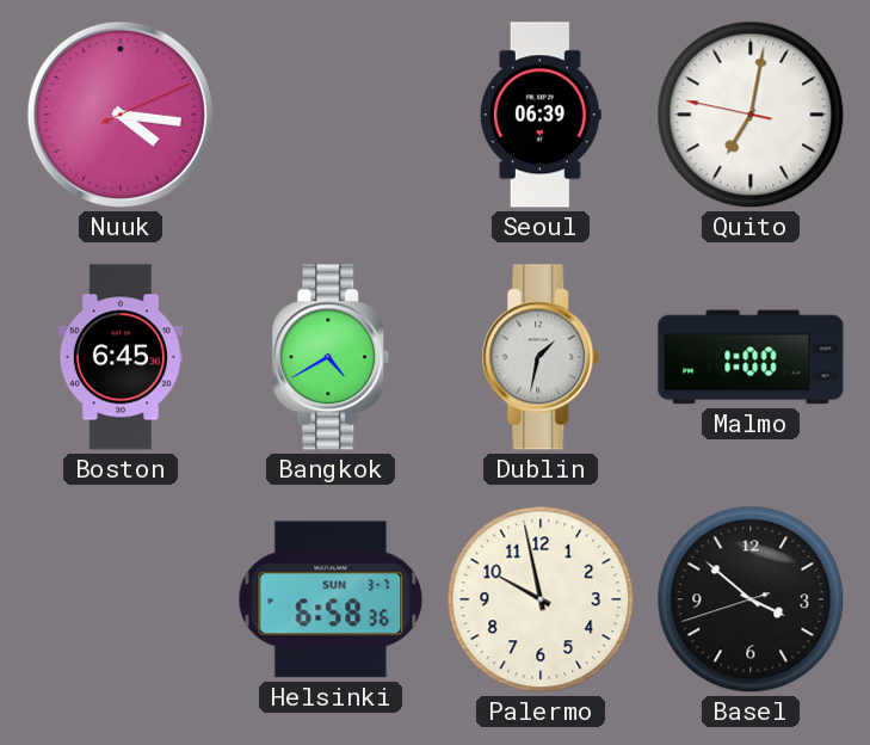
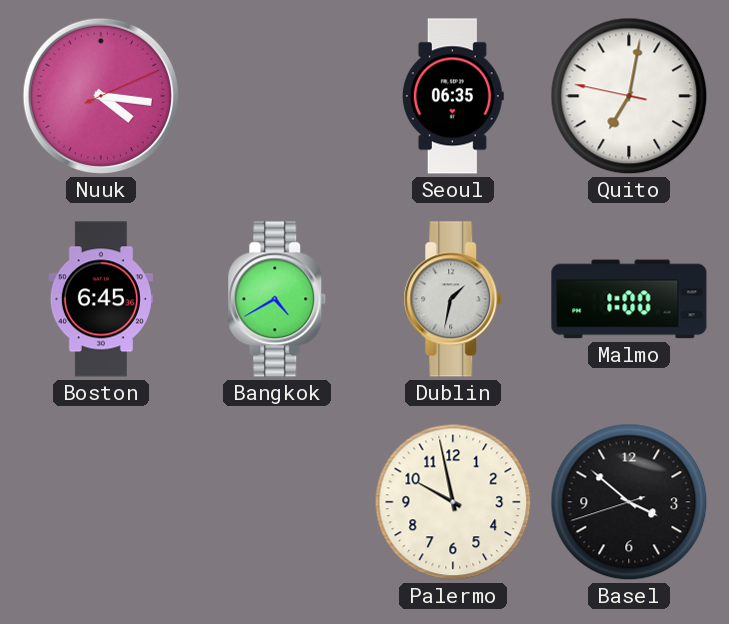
Seoul: 06:39 -> 06:35
Helsinki: 6:58 -> none
